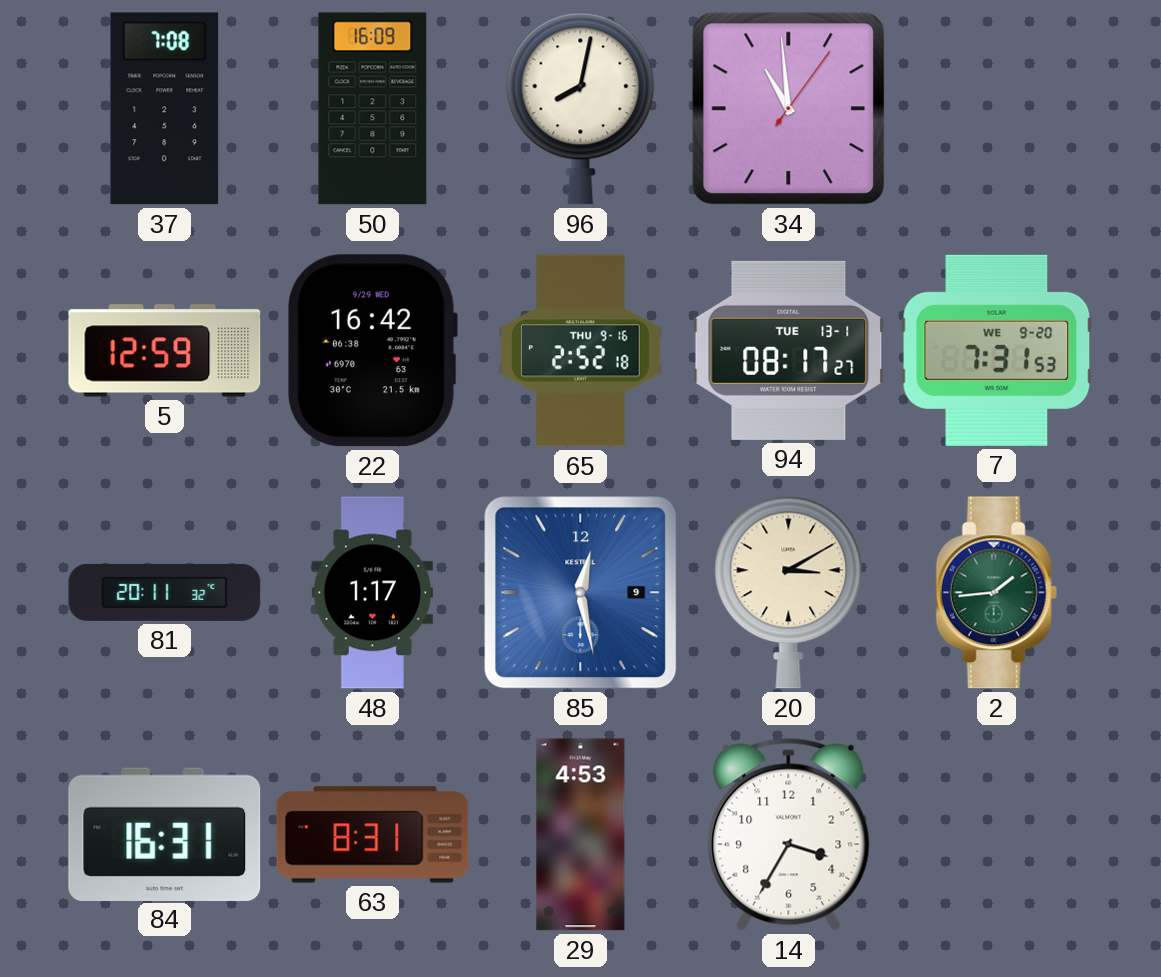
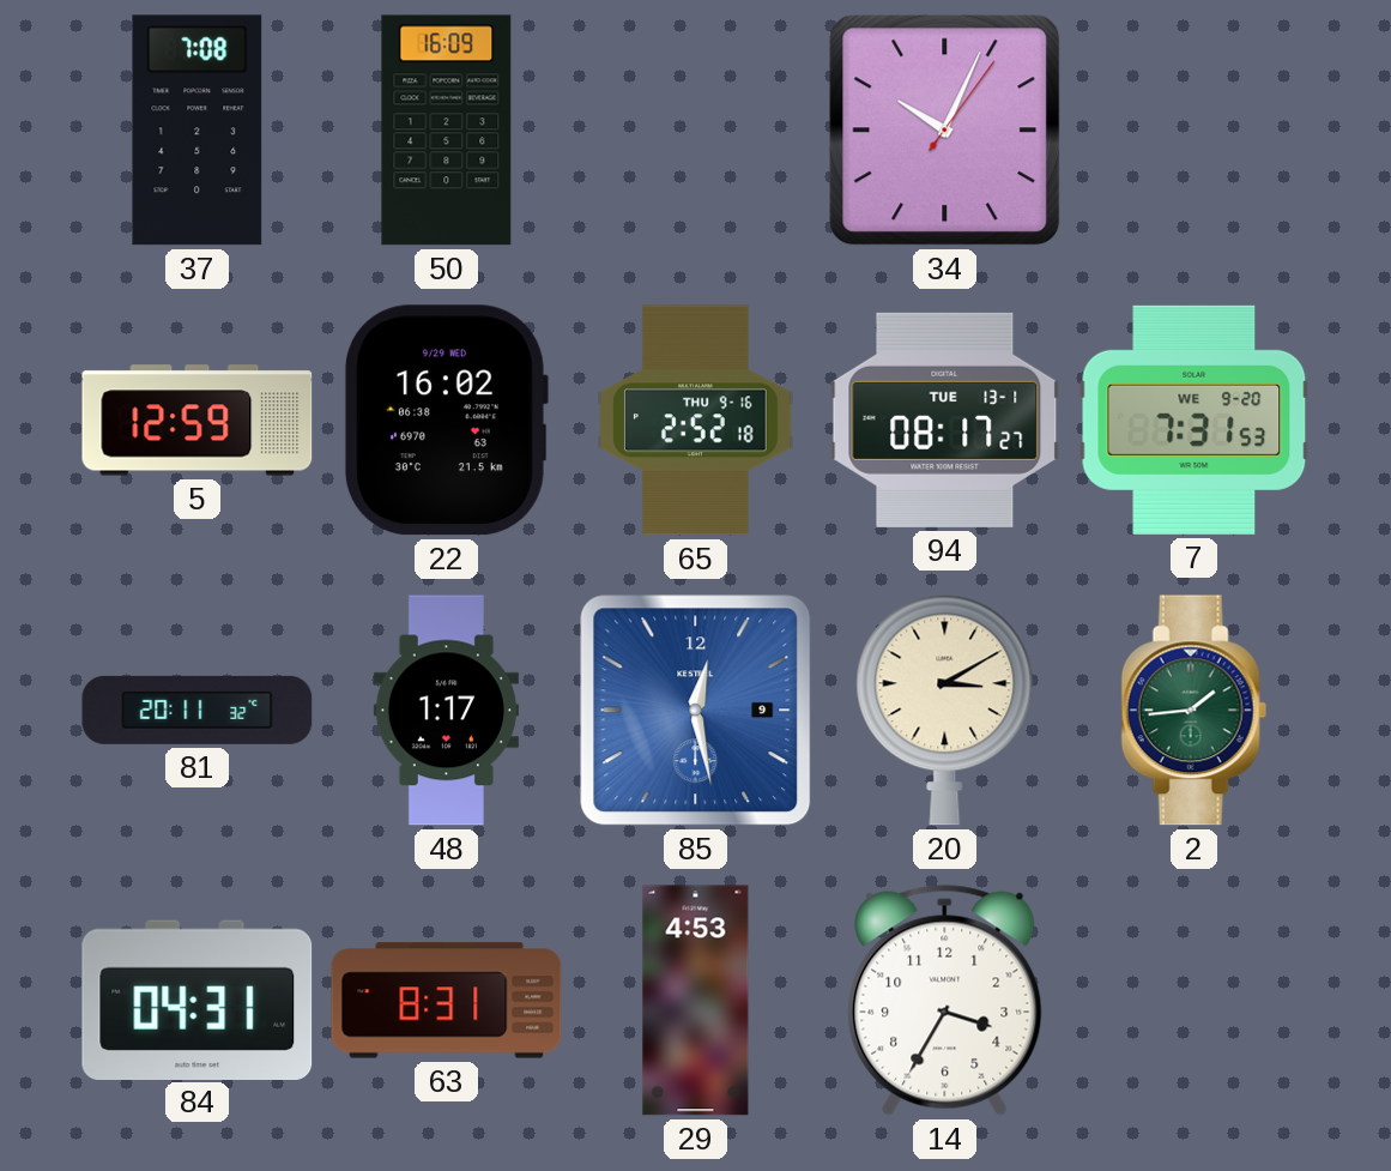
96: 8:02 -> none
34: 10:59 -> 10:04
22: 16:42 -> 16:02
84: 16:31 -> 04:31
